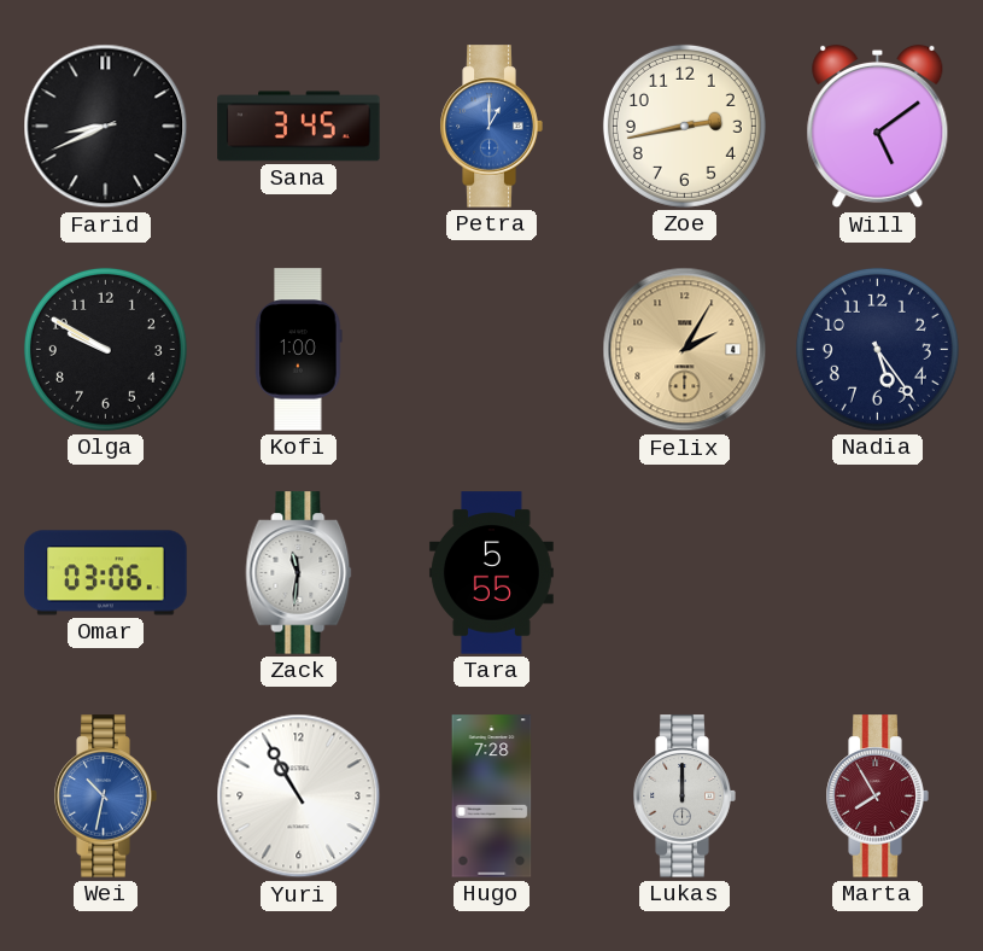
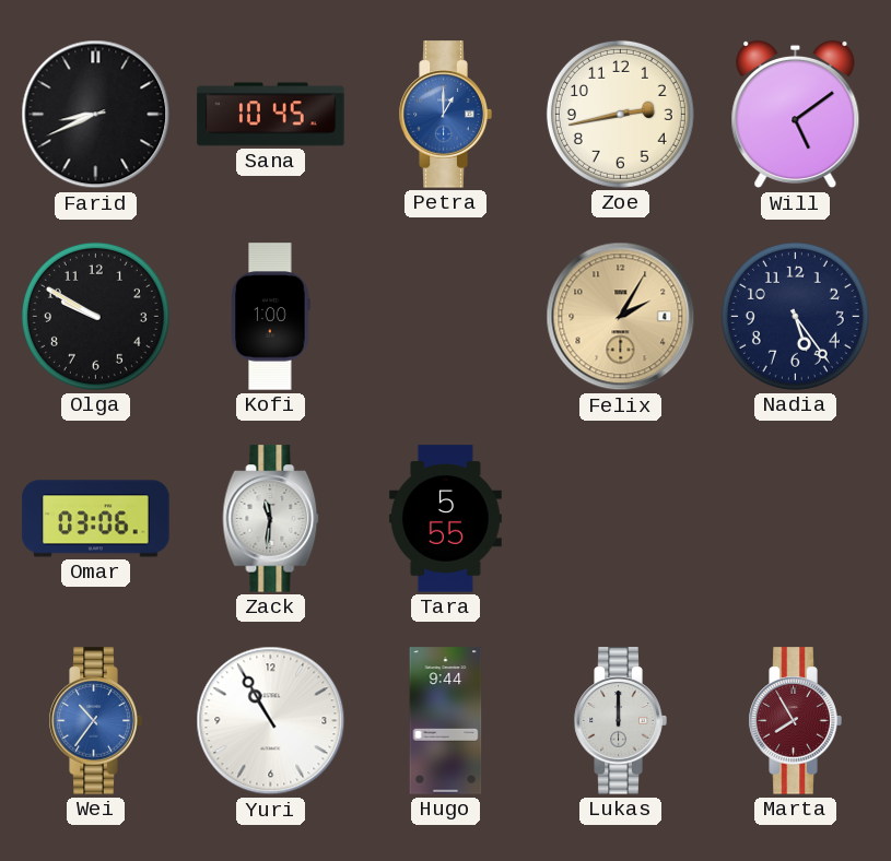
Sana: 3:45 -> 10:45
Wei: 10:32 -> 10:36
Hugo: 7:28 -> 9:44
